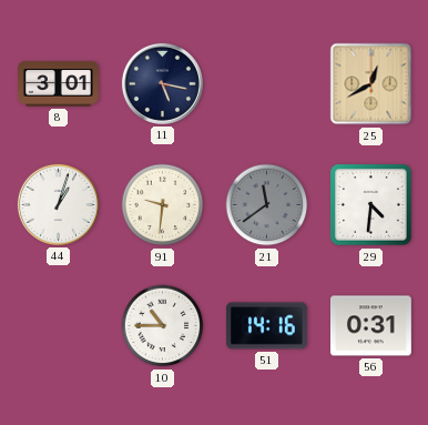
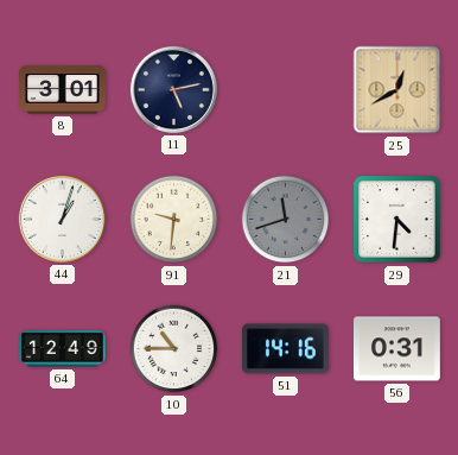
11: 5:17 -> 5:13
21: 11:39 -> 11:42
64: none -> 12:49
